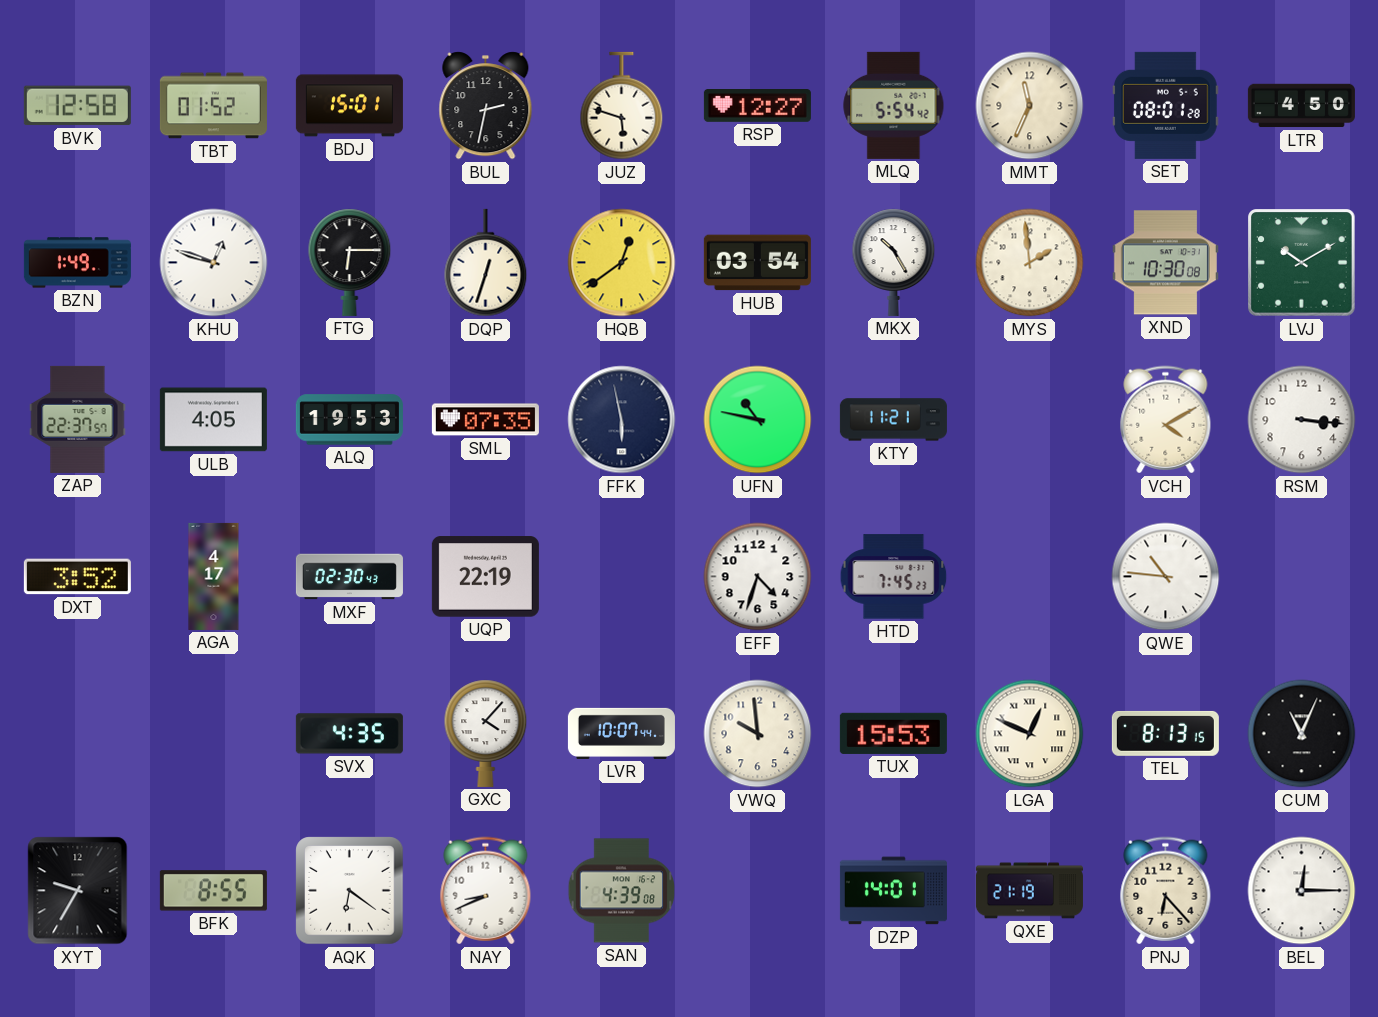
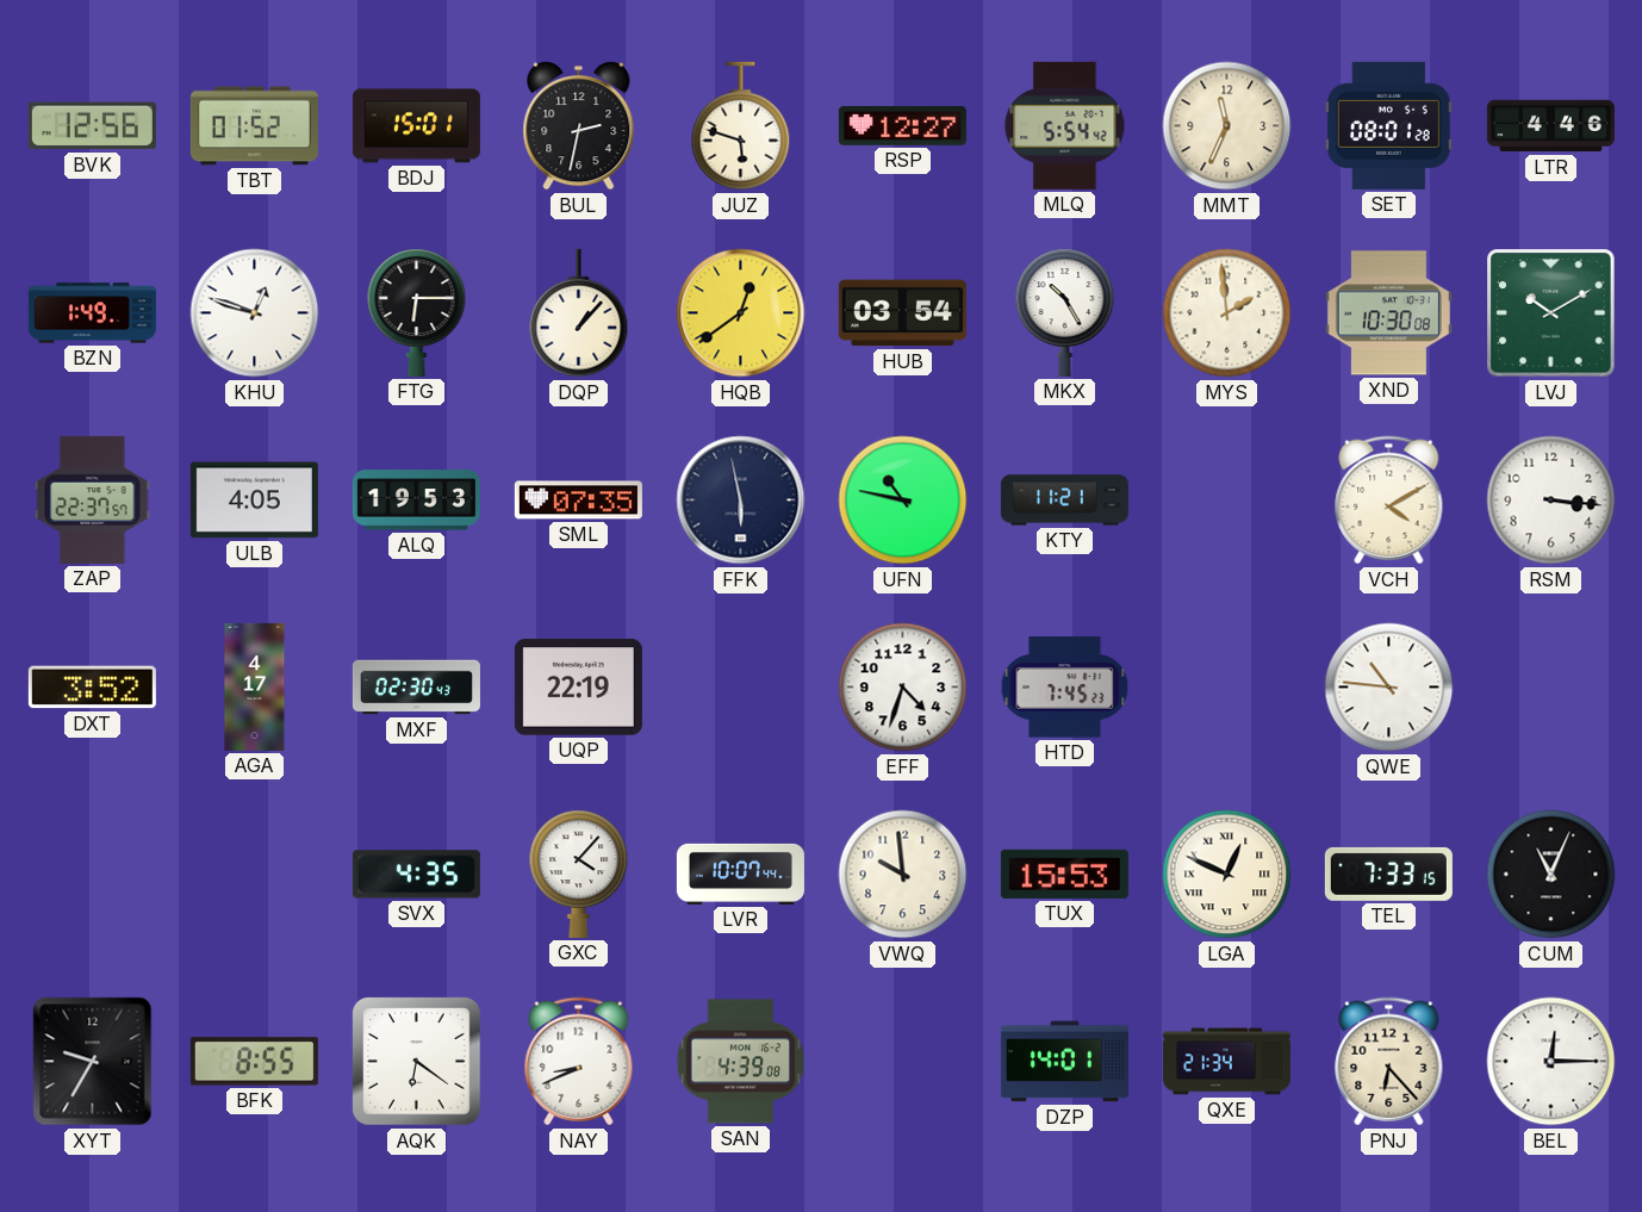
BVK: 12:58 -> 12:56
LTR: 4:50 -> 4:46
DQP: 12:33 -> 1:07
TEL: 8:13 -> 7:33
QXE: 21:19 -> 21:34
